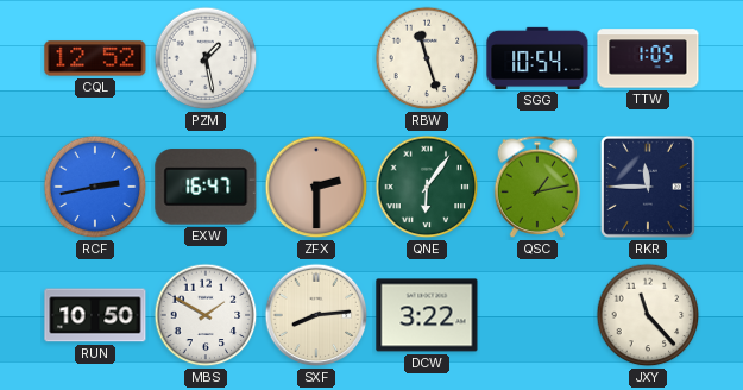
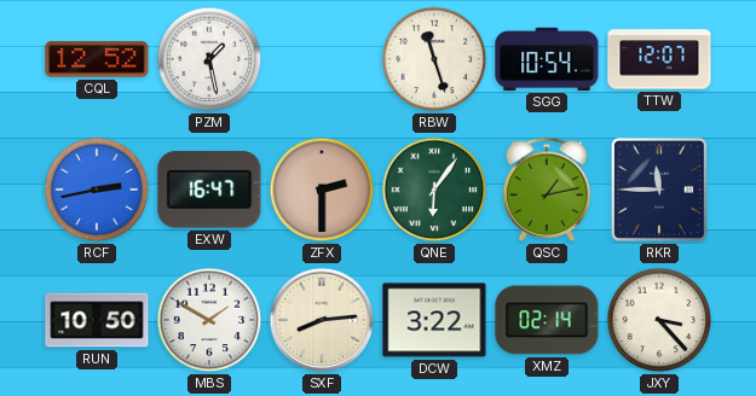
TTW: 1:05 -> 12:07
XMZ: none -> 02:14
JXY: 11:23 -> 3:23
